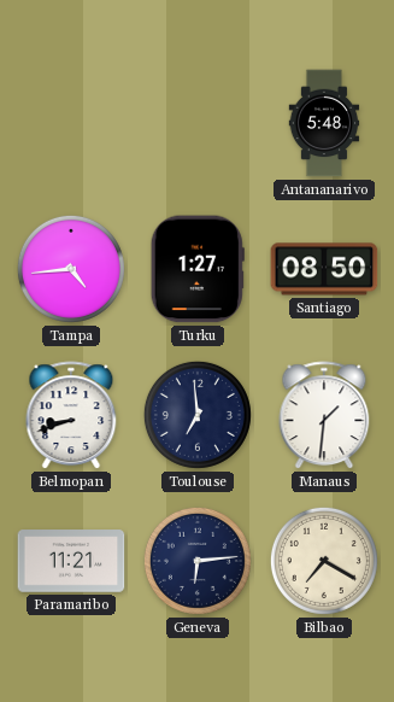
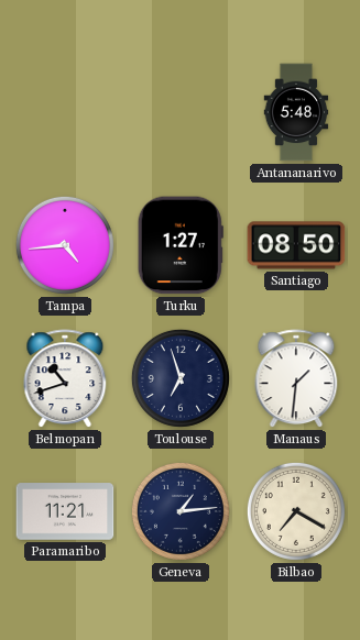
Belmopan: 8:42 -> 10:42
Toulouse: 6:59 -> 6:57
Geneva: 6:14 -> 1:14
